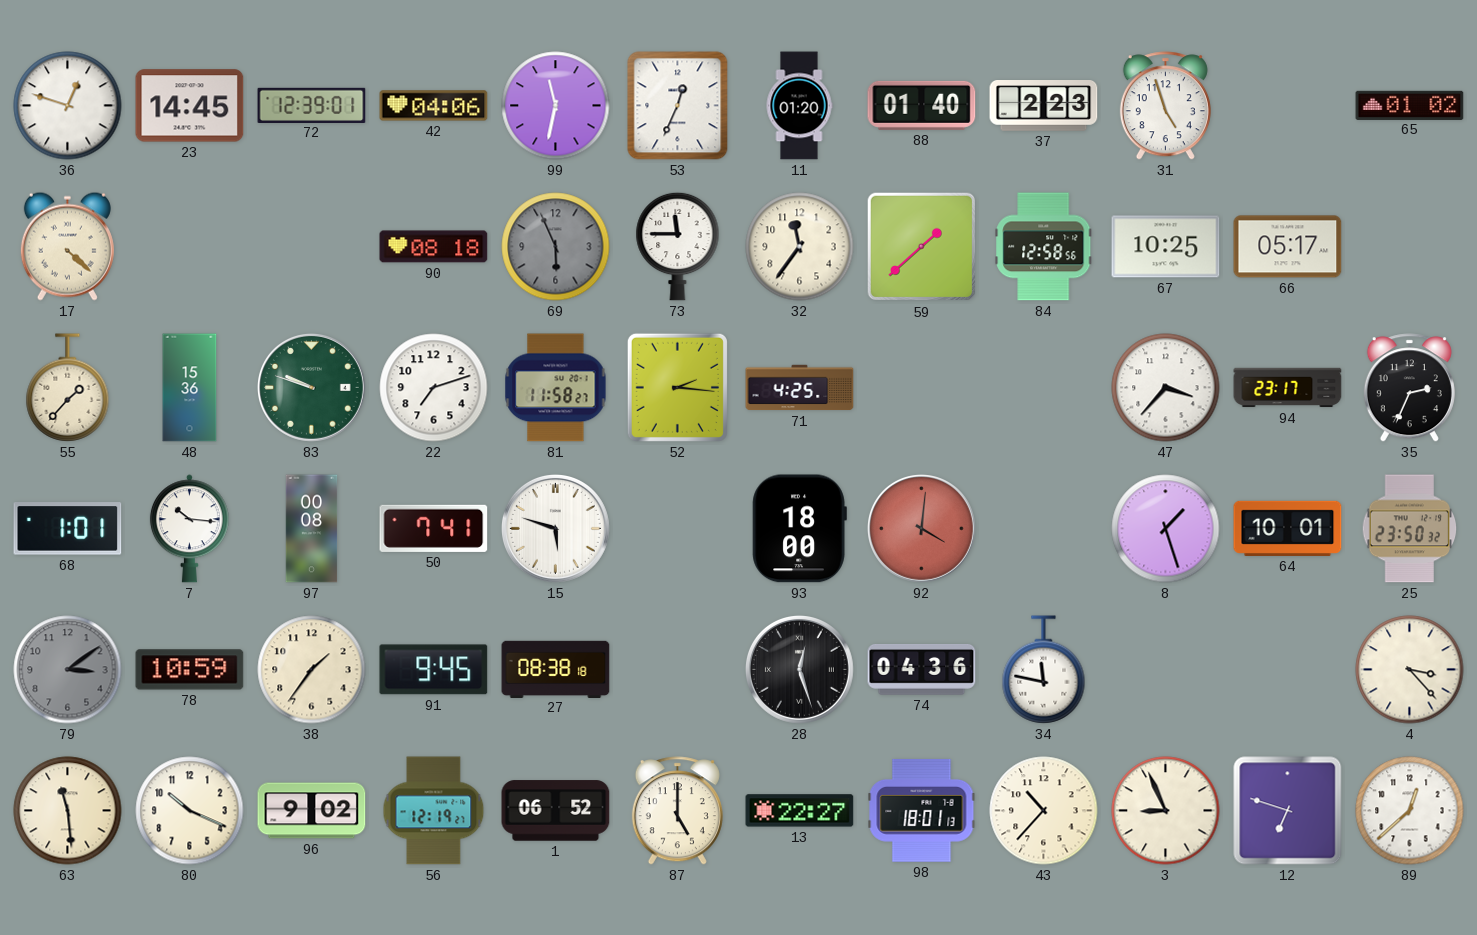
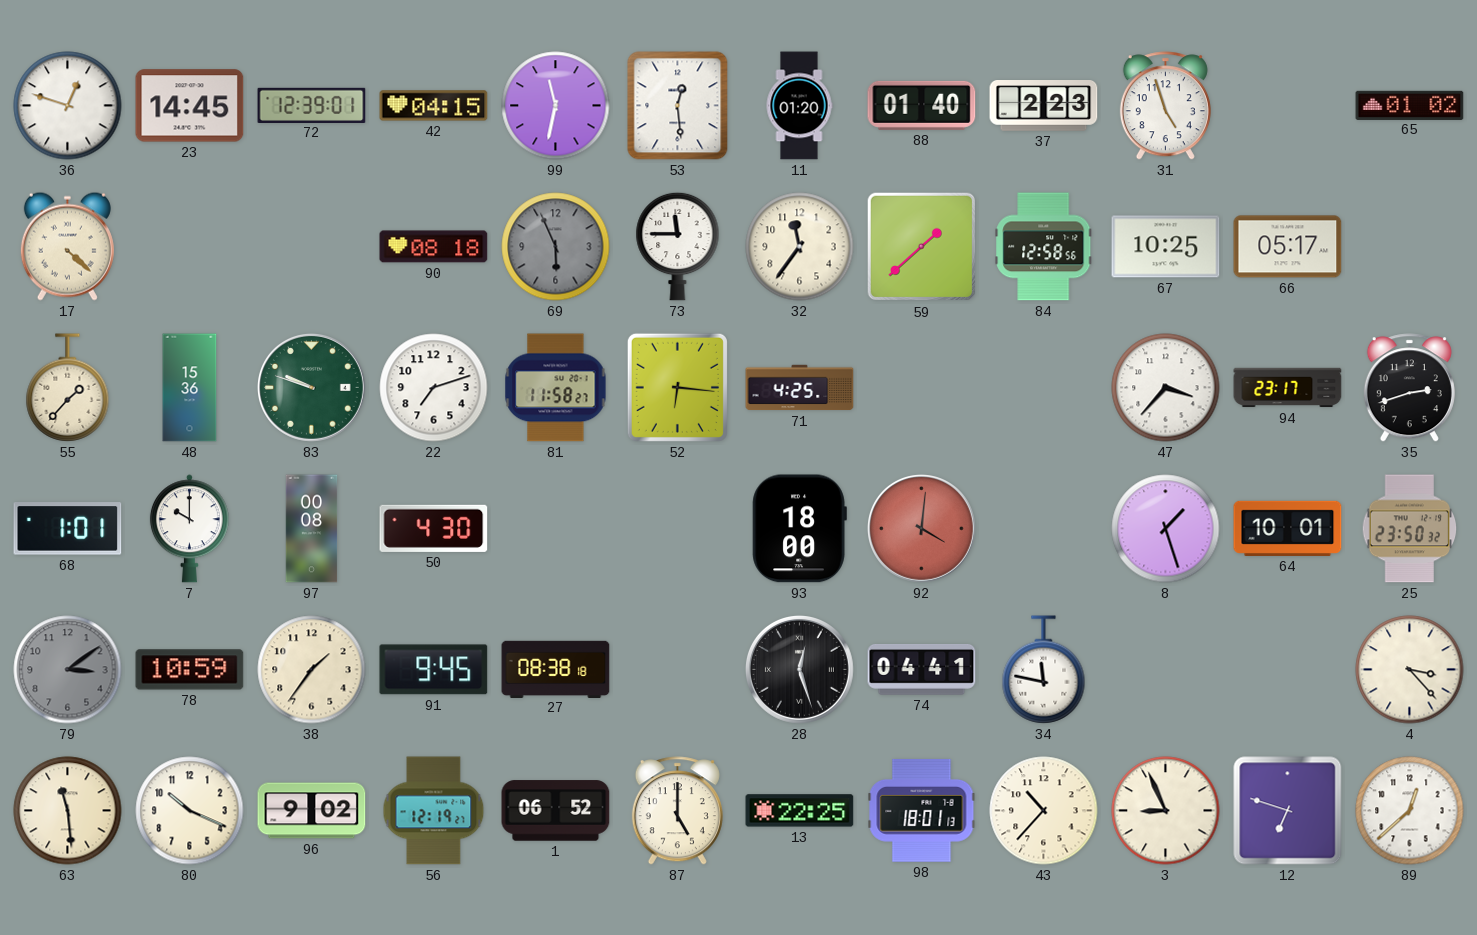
42: 04:06 -> 04:15
53: 12:34 -> 12:29
52: 2:16 -> 6:16
35: 2:34 -> 2:42
7: 10:16 -> 10:00
50: 7:41 -> 4:30
15: 5:48 -> none
74: 04:36 -> 04:41
13: 22:27 -> 22:25
